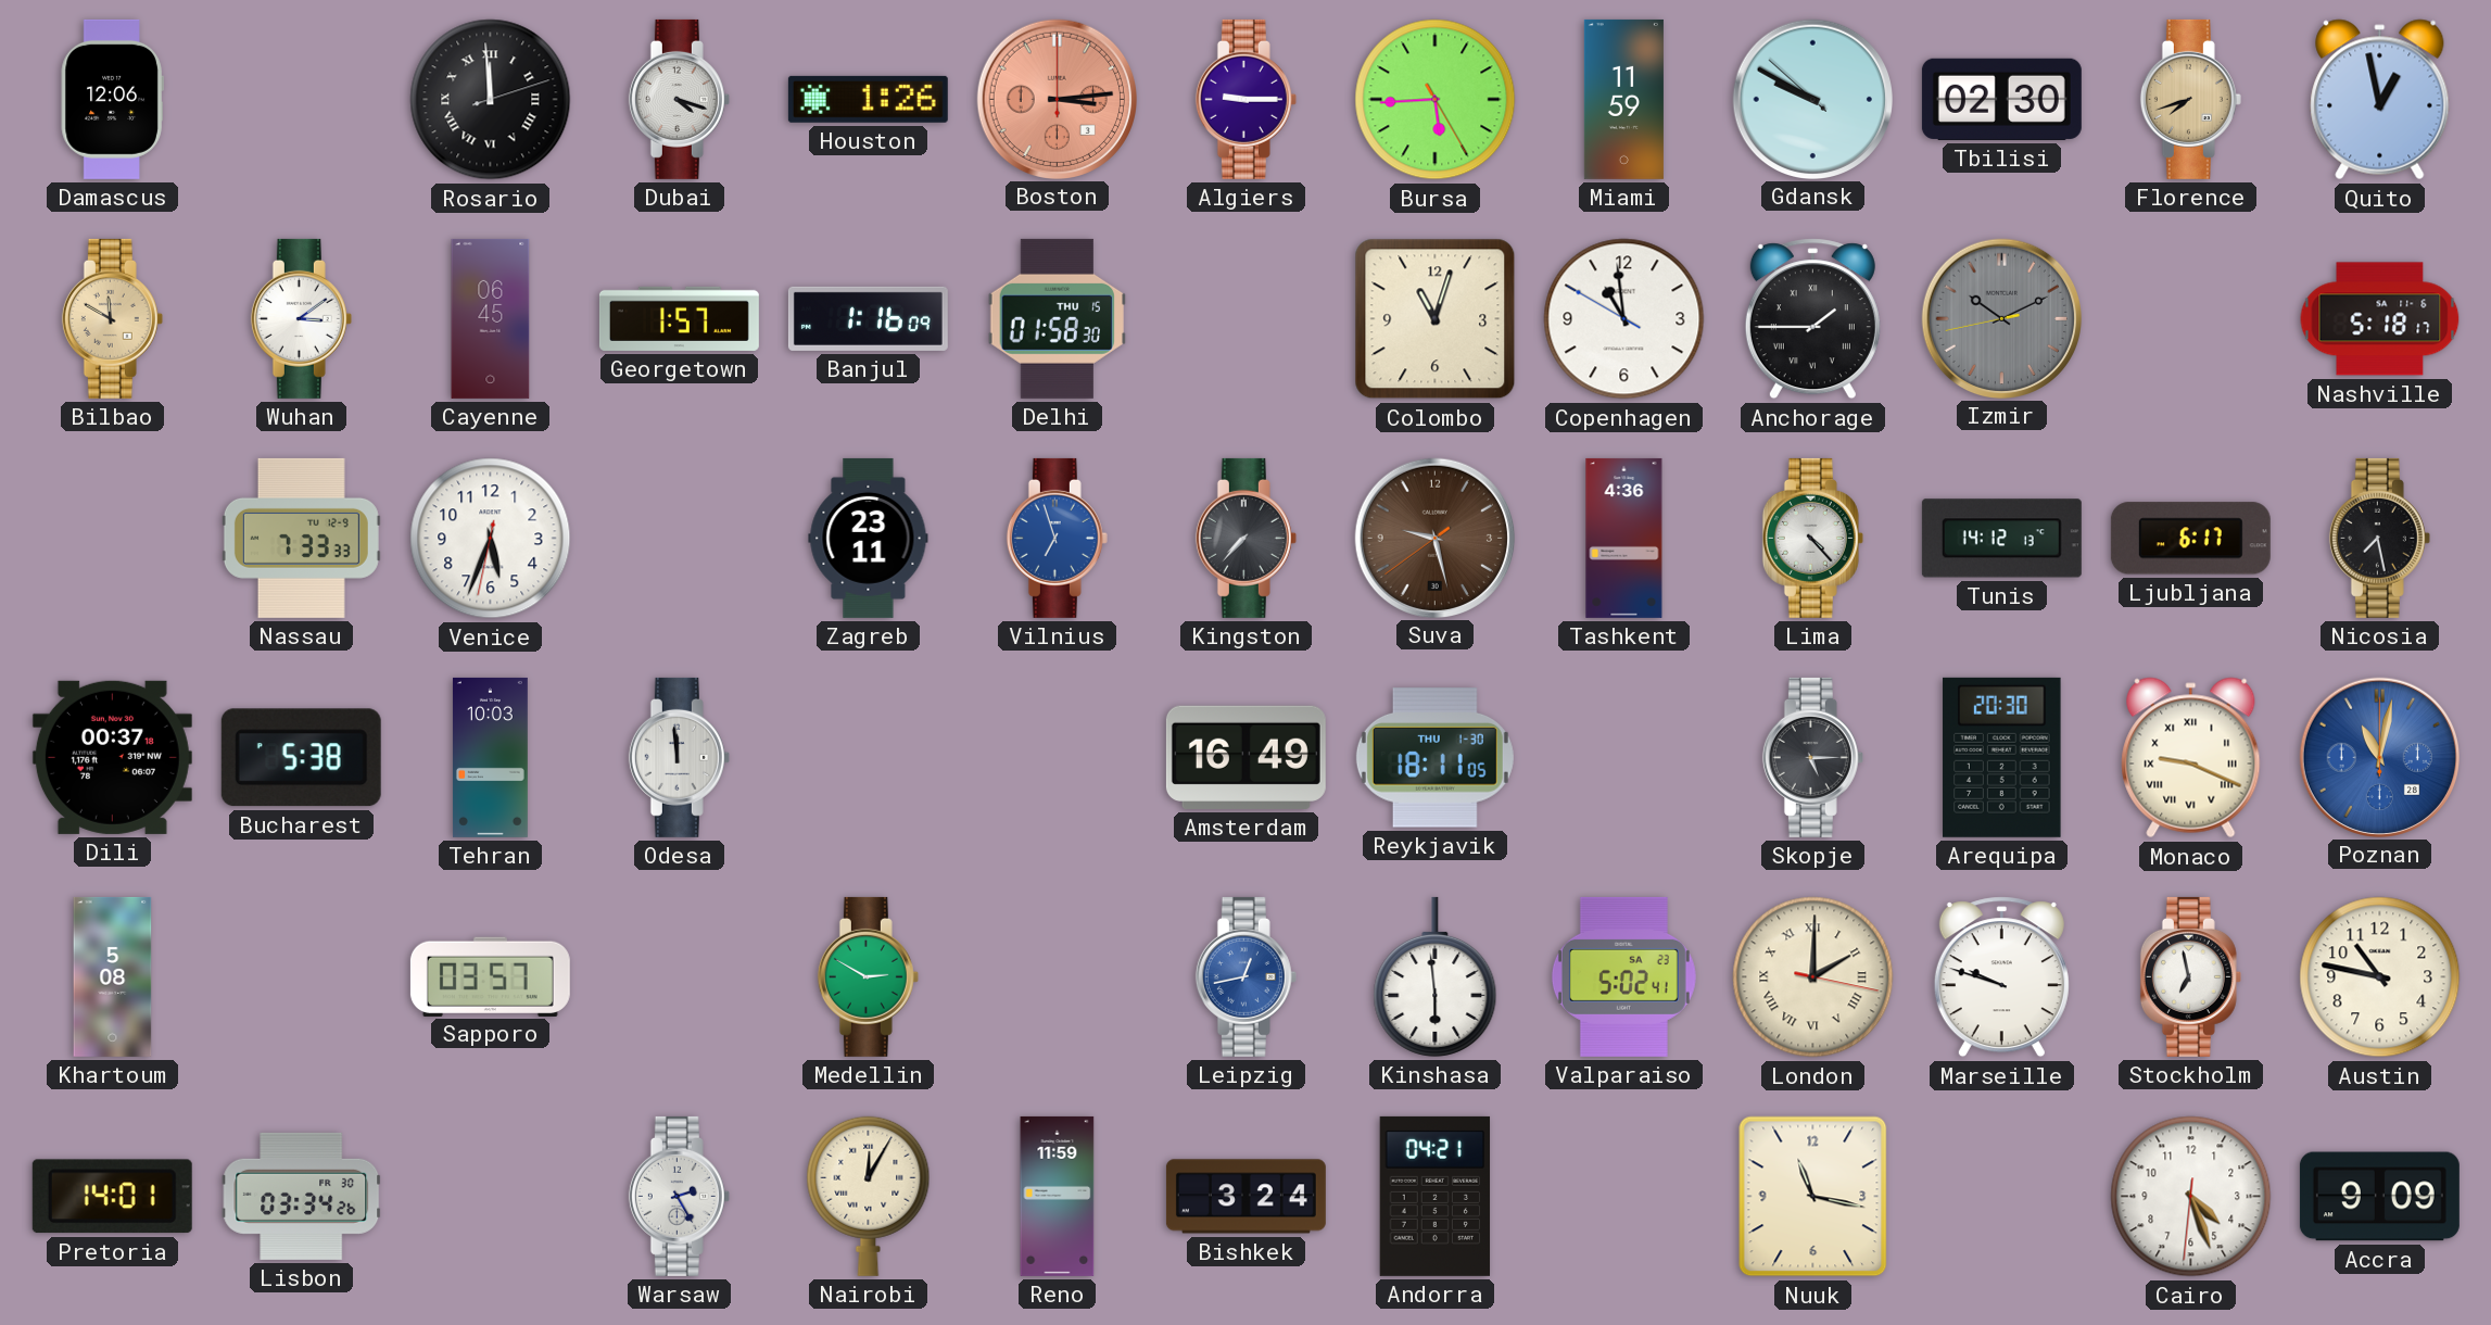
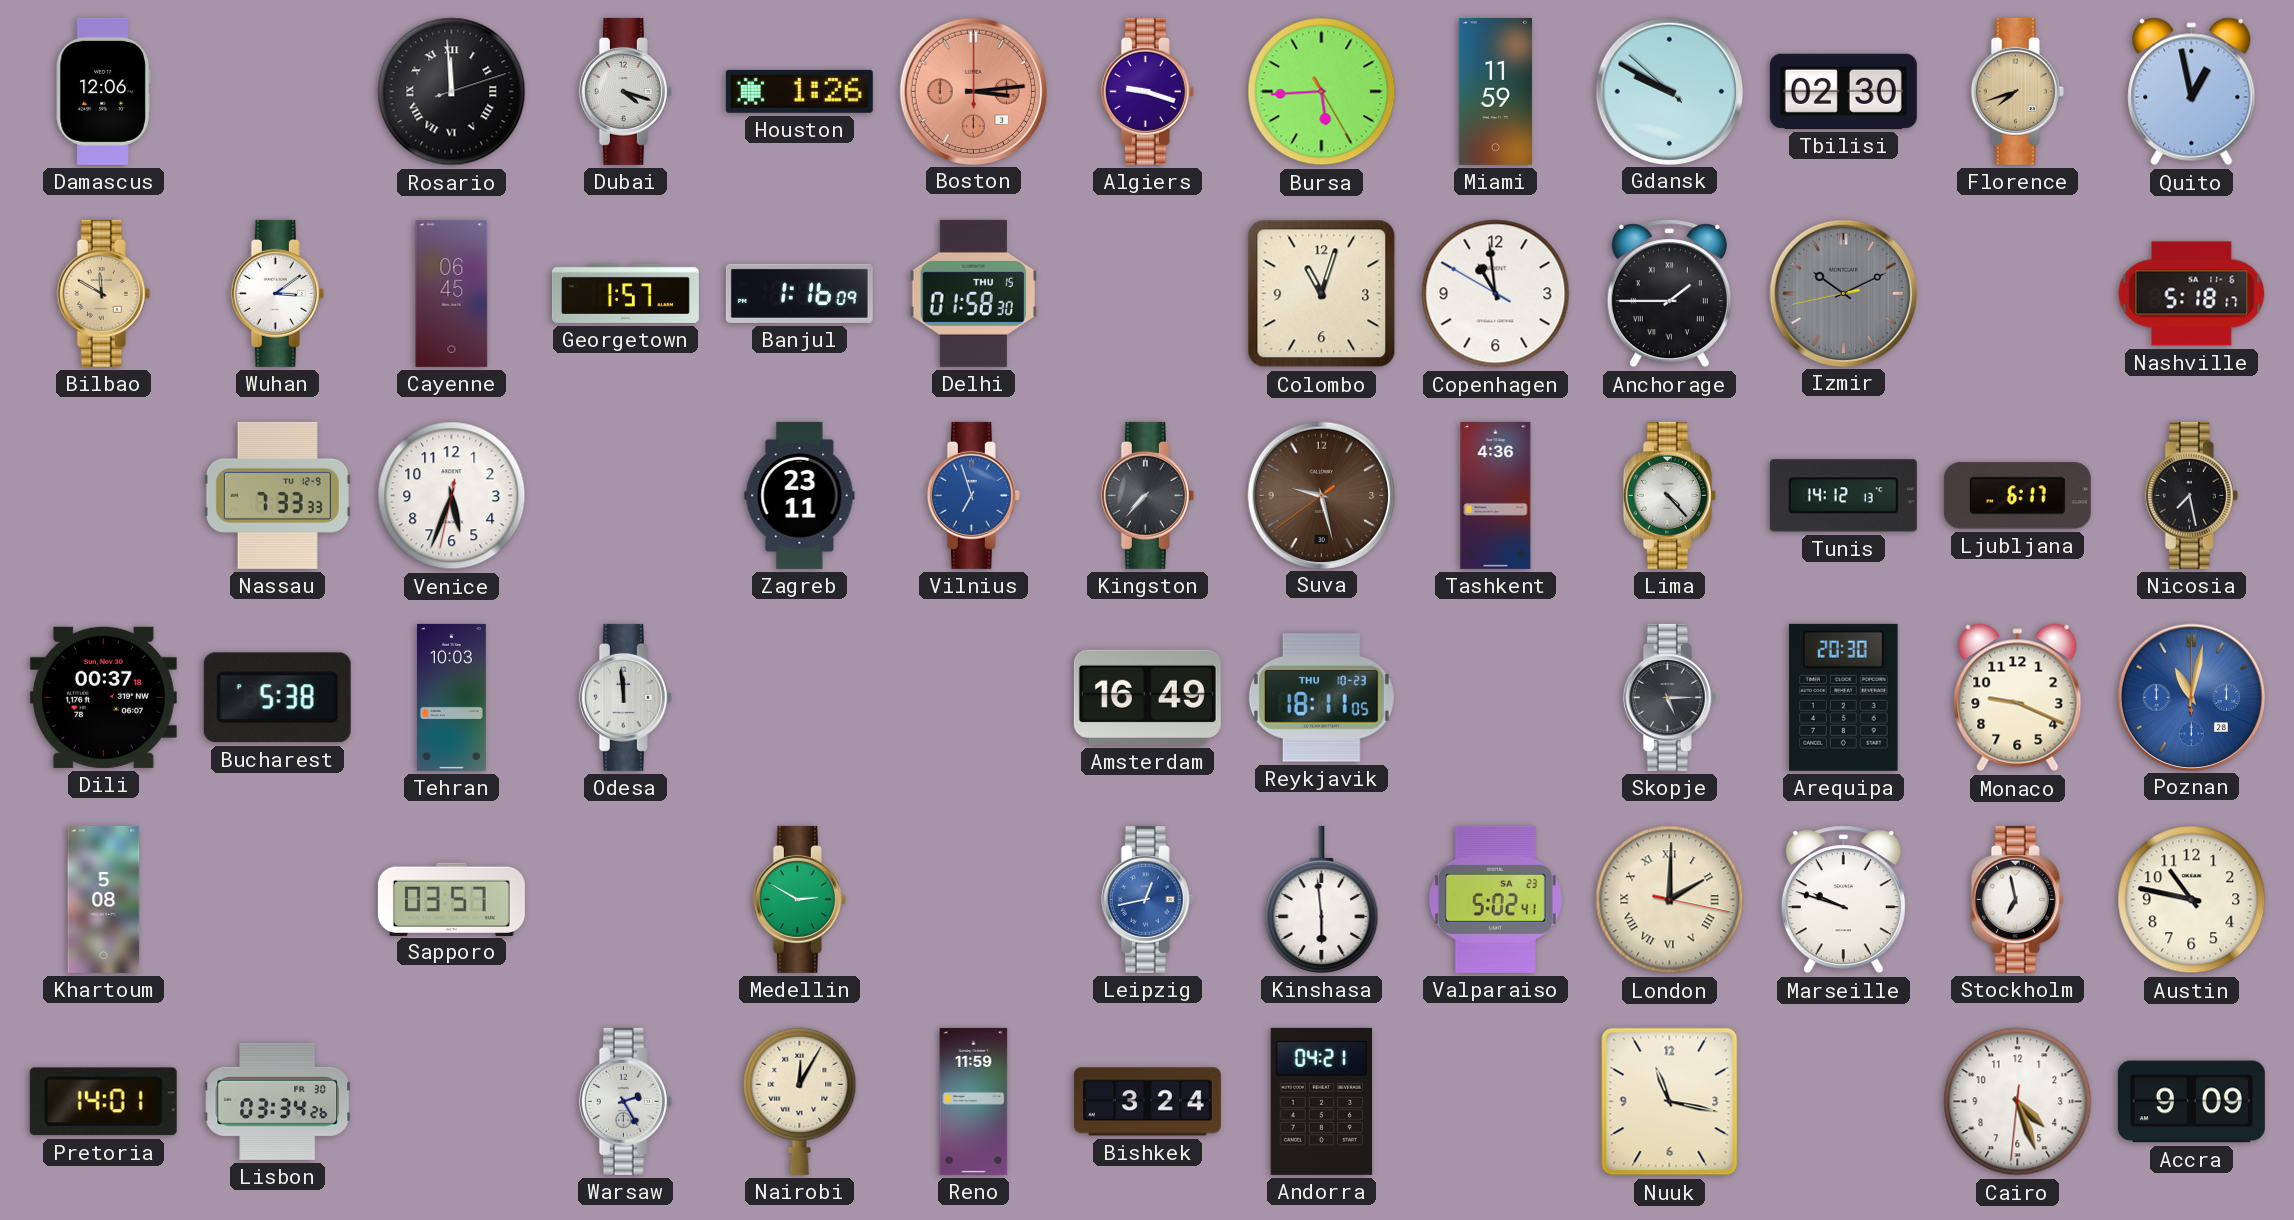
Algiers: 9:15 -> 9:18
Reykjavik date: THU 1-30 -> THU 10-23
Monaco numerals: Roman -> Arabic
